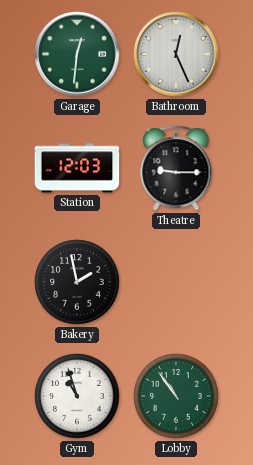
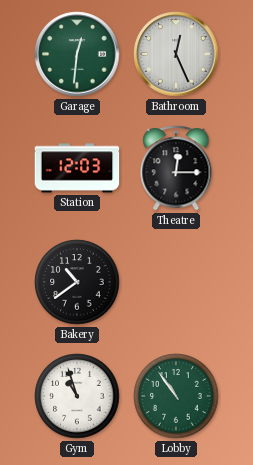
Theatre: 9:15 -> 12:15
Bakery: 1:58 -> 10:39
